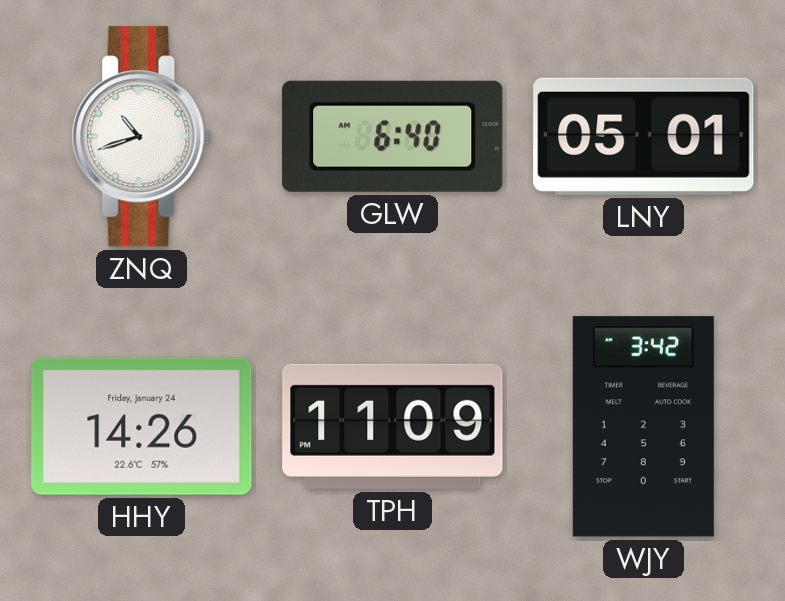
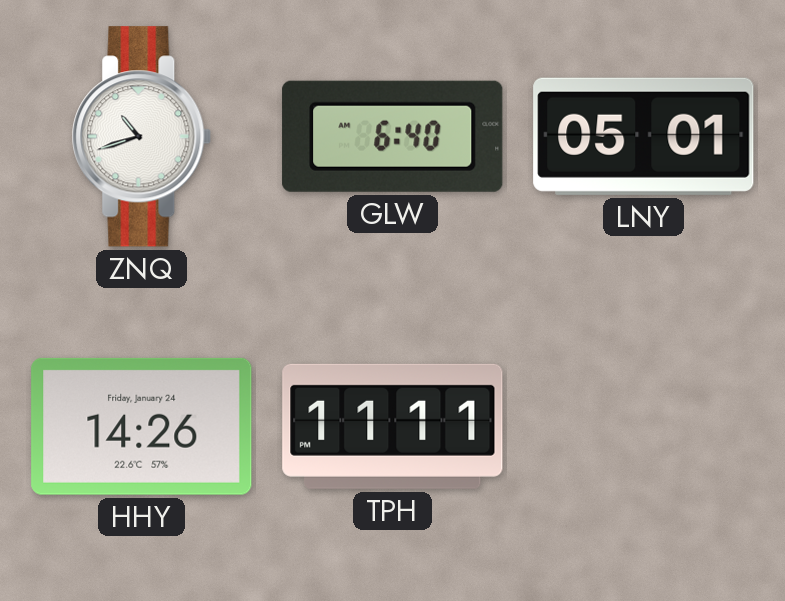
TPH: 11:09 -> 11:11
WJY: 3:42 -> none
